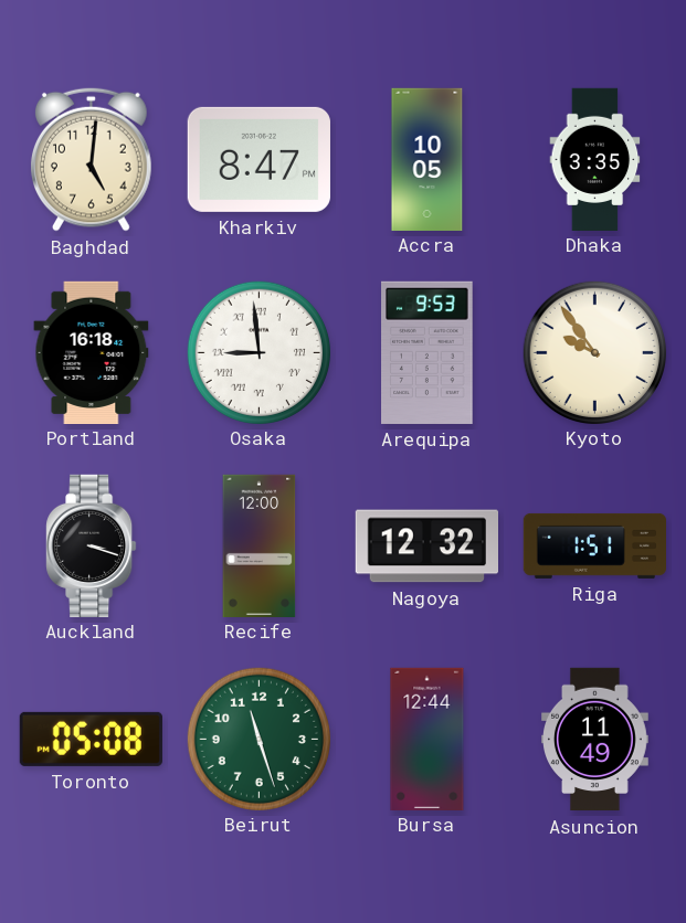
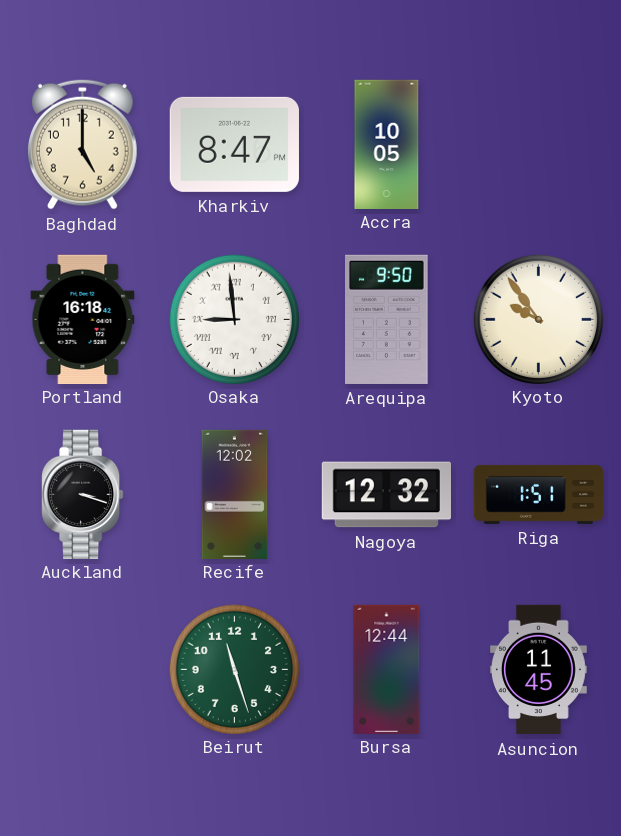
Baghdad: 5:01 -> 5:00
Dhaka: 3:35 -> none
Arequipa: 9:53 -> 9:50
Recife: 12:00 -> 12:02
Toronto: 05:08 -> none
Asuncion: 11:49 -> 11:45
